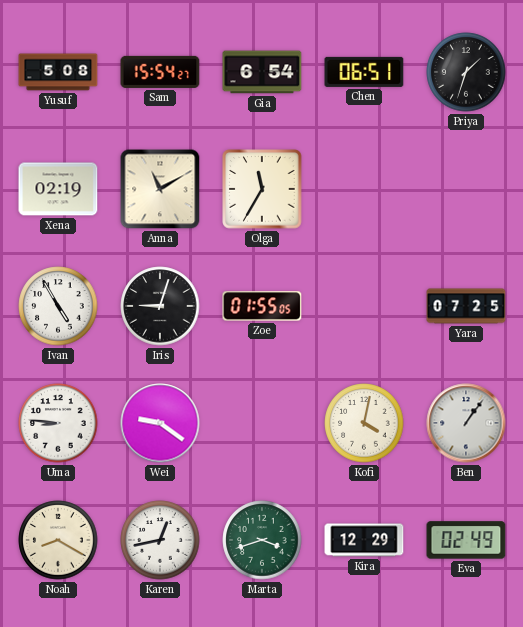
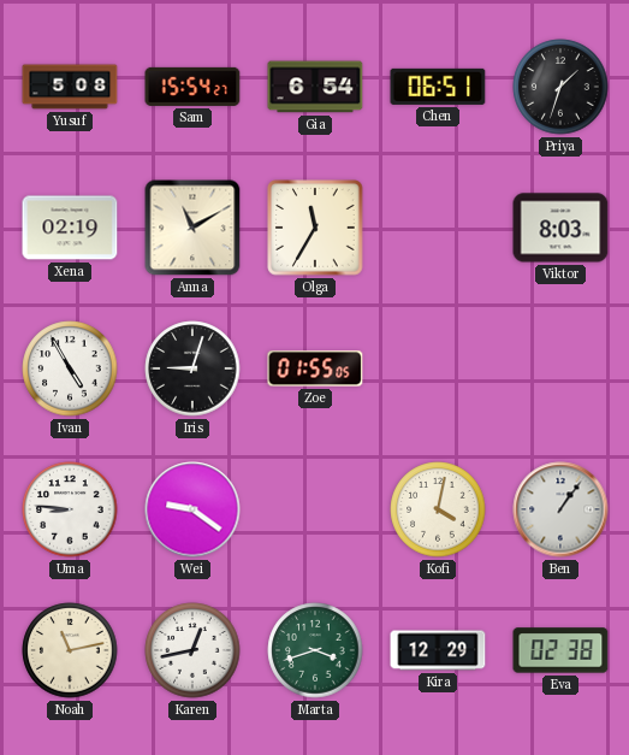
Viktor: none -> 8:03
Yara: 07:25 -> none
Noah: 8:20 -> 11:13
Eva: 02:49 -> 02:38
